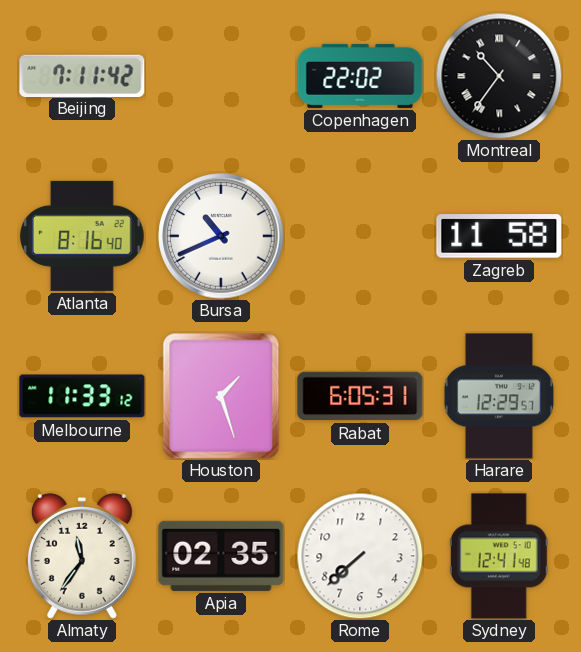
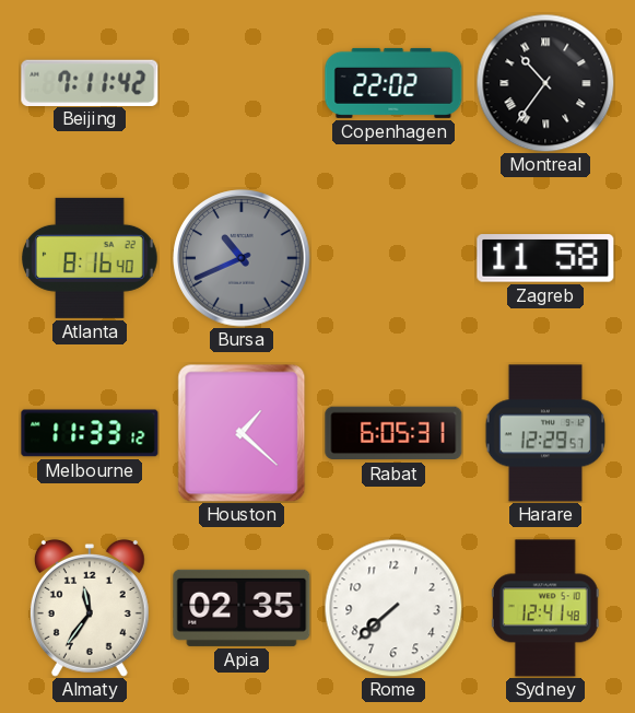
Bursa dial: white -> grey
Houston: 1:27 -> 1:22
